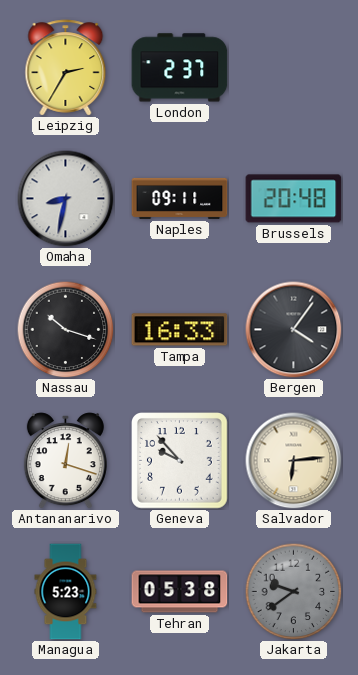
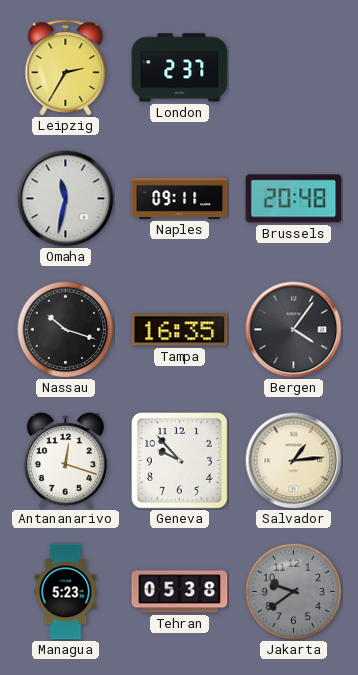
Omaha: 8:32 -> 11:32
Tampa: 16:33 -> 16:35
Salvador: 6:14 -> 1:14
